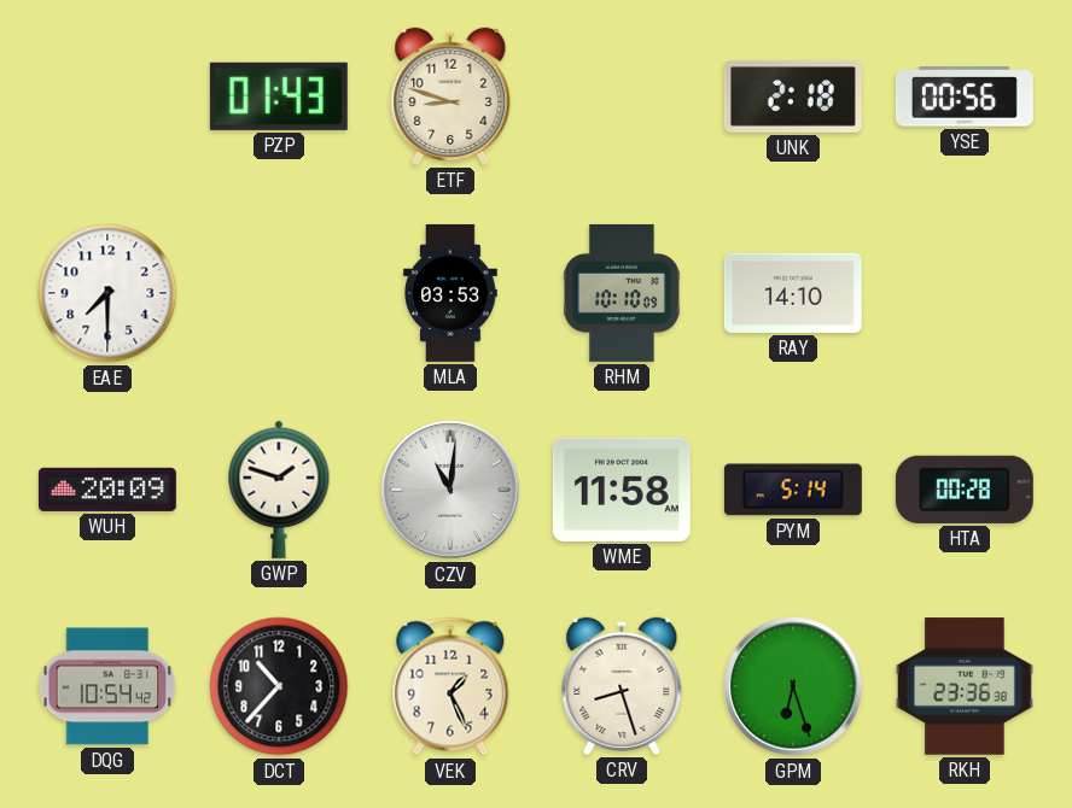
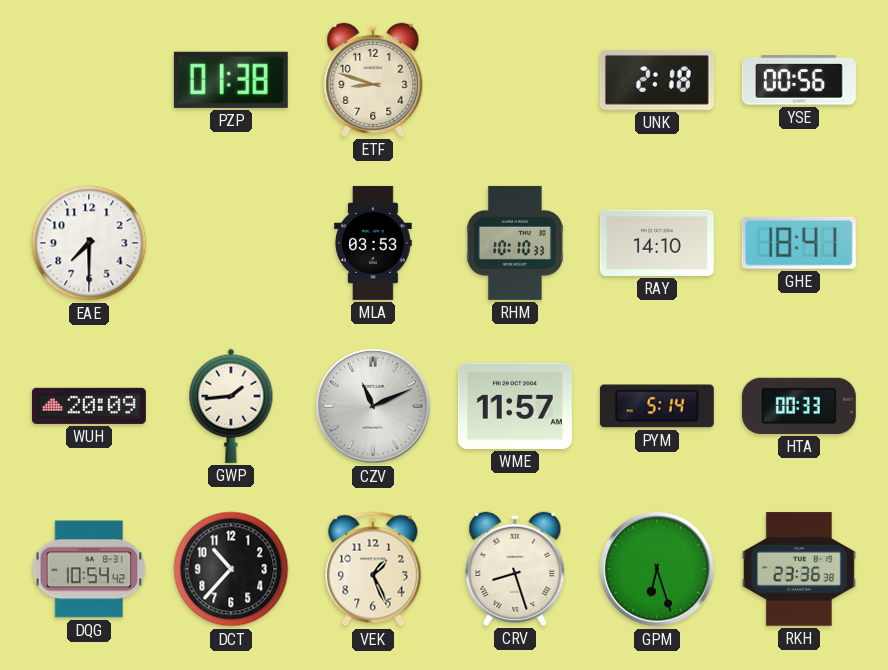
PZP: 01:43 -> 01:38
RHM: 10:10:09 -> 10:10:33
GHE: none -> 18:41
GWP: 1:48 -> 1:44
CZV: 11:01 -> 11:11
WME: 11:58 -> 11:57
HTA: 00:28 -> 00:33
